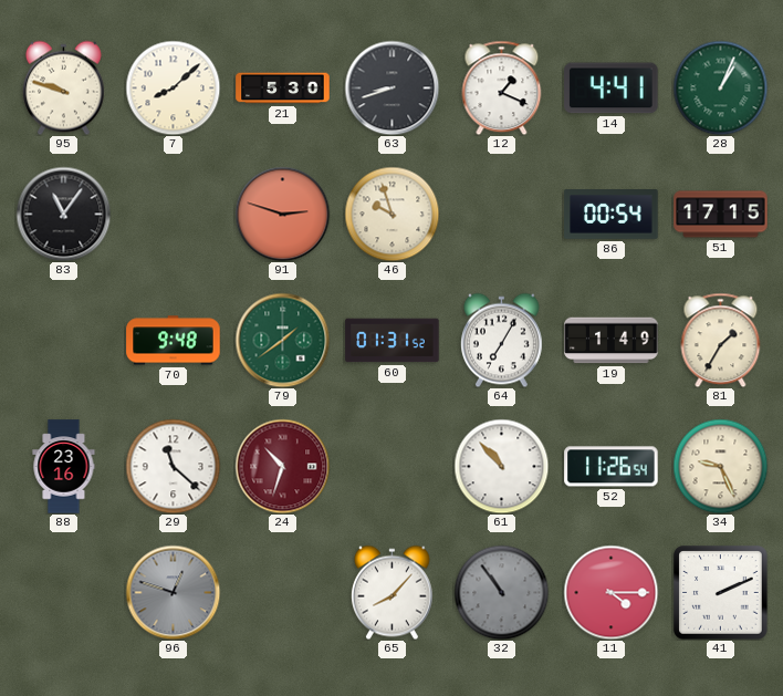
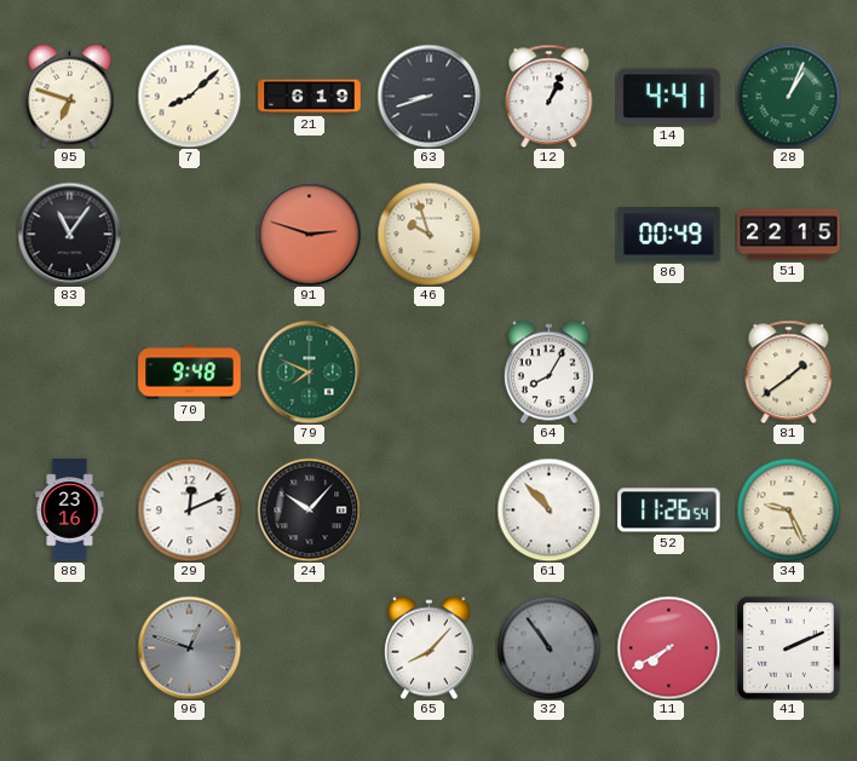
95: 9:48 -> 6:48
21: 5:30 -> 6:19
12: 1:19 -> 1:04
86: 00:54 -> 00:49
51: 17:15 -> 22:15
79: 1:39 -> 7:49
60: 01:31 -> none
64: 7:05 -> 8:05
19: 1:49 -> none
81: 1:35 -> 1:39
29: 11:22 -> 12:11
24: 10:33 -> 10:07
24 dial: burgundy -> black
11: 4:15 -> 7:40
